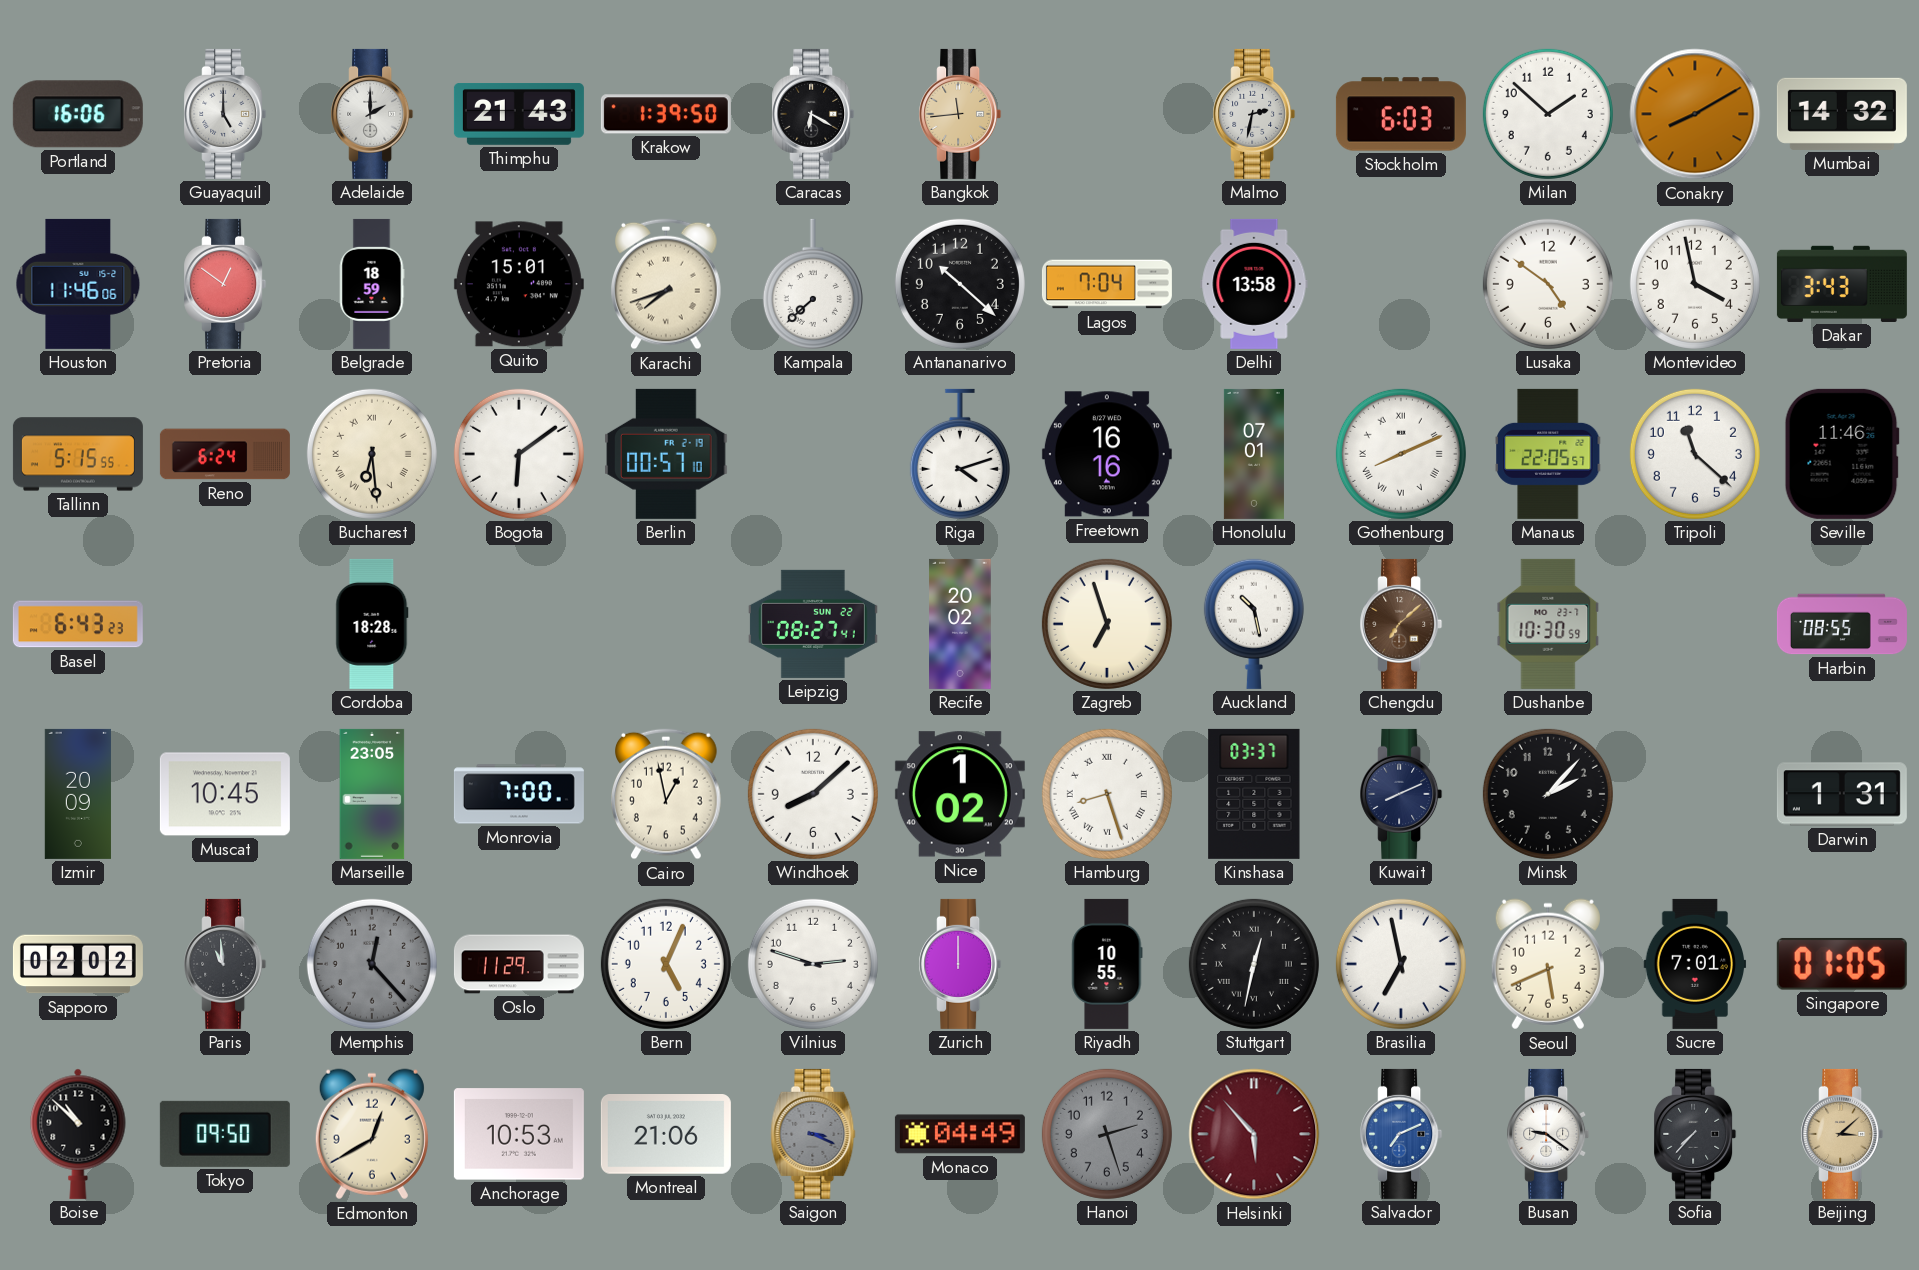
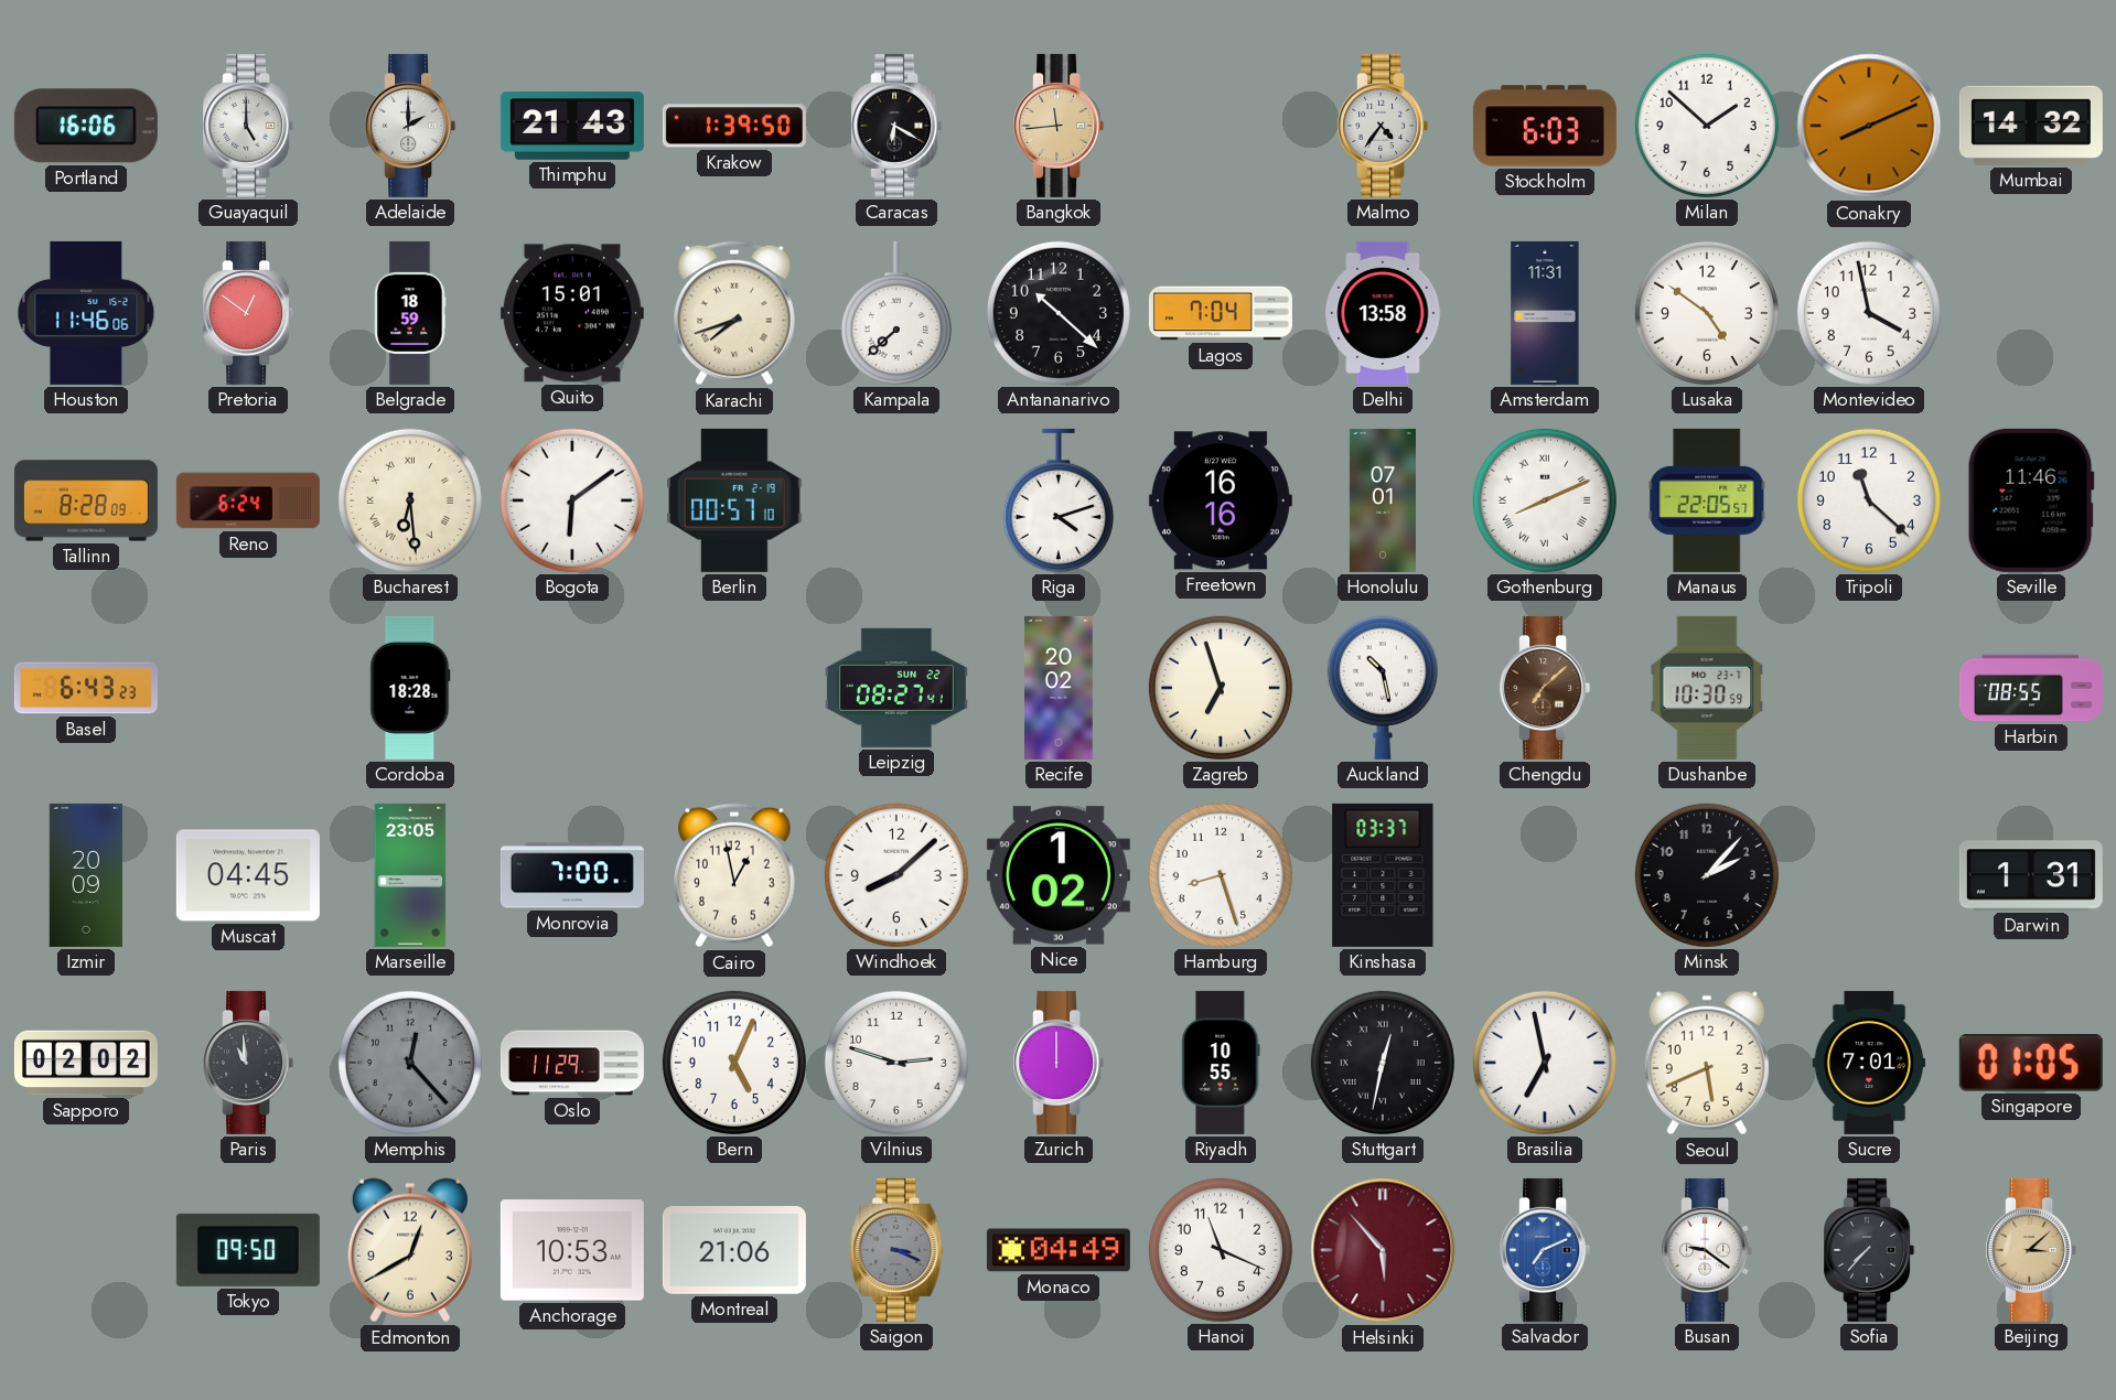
Malmo: 2:32 -> 4:36
Conakry: 8:10 -> 8:11
Amsterdam: none -> 11:31
Dakar: 3:43 -> none
Tallinn: 5:15 -> 8:28
Muscat: 10:45 -> 04:45
Hamburg numerals: Roman -> Arabic
Kuwait: 8:11 -> none
Boise: 10:52 -> none
Hanoi: 2:27 -> 11:19
Hanoi dial: grey -> white
